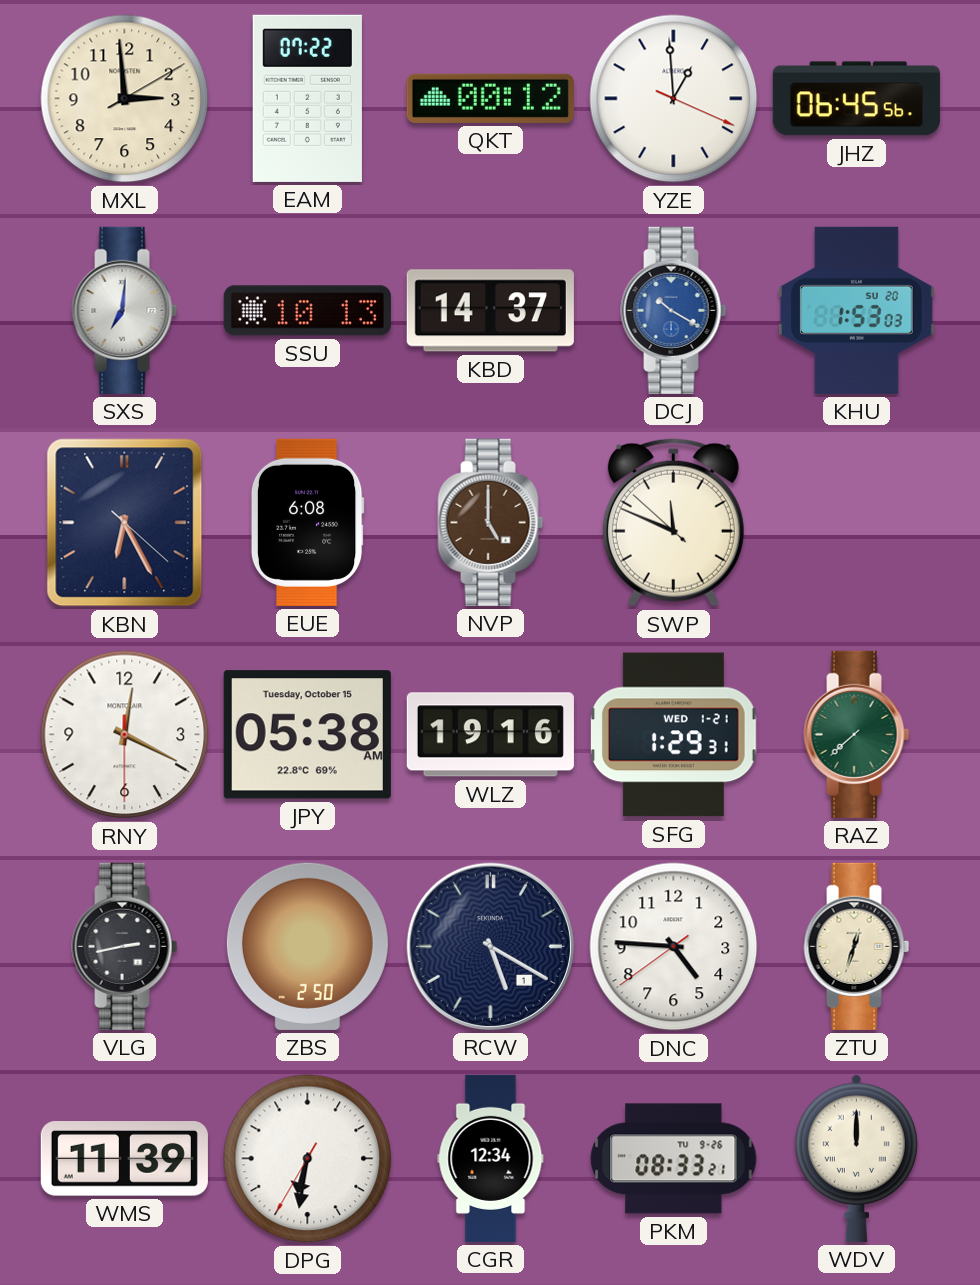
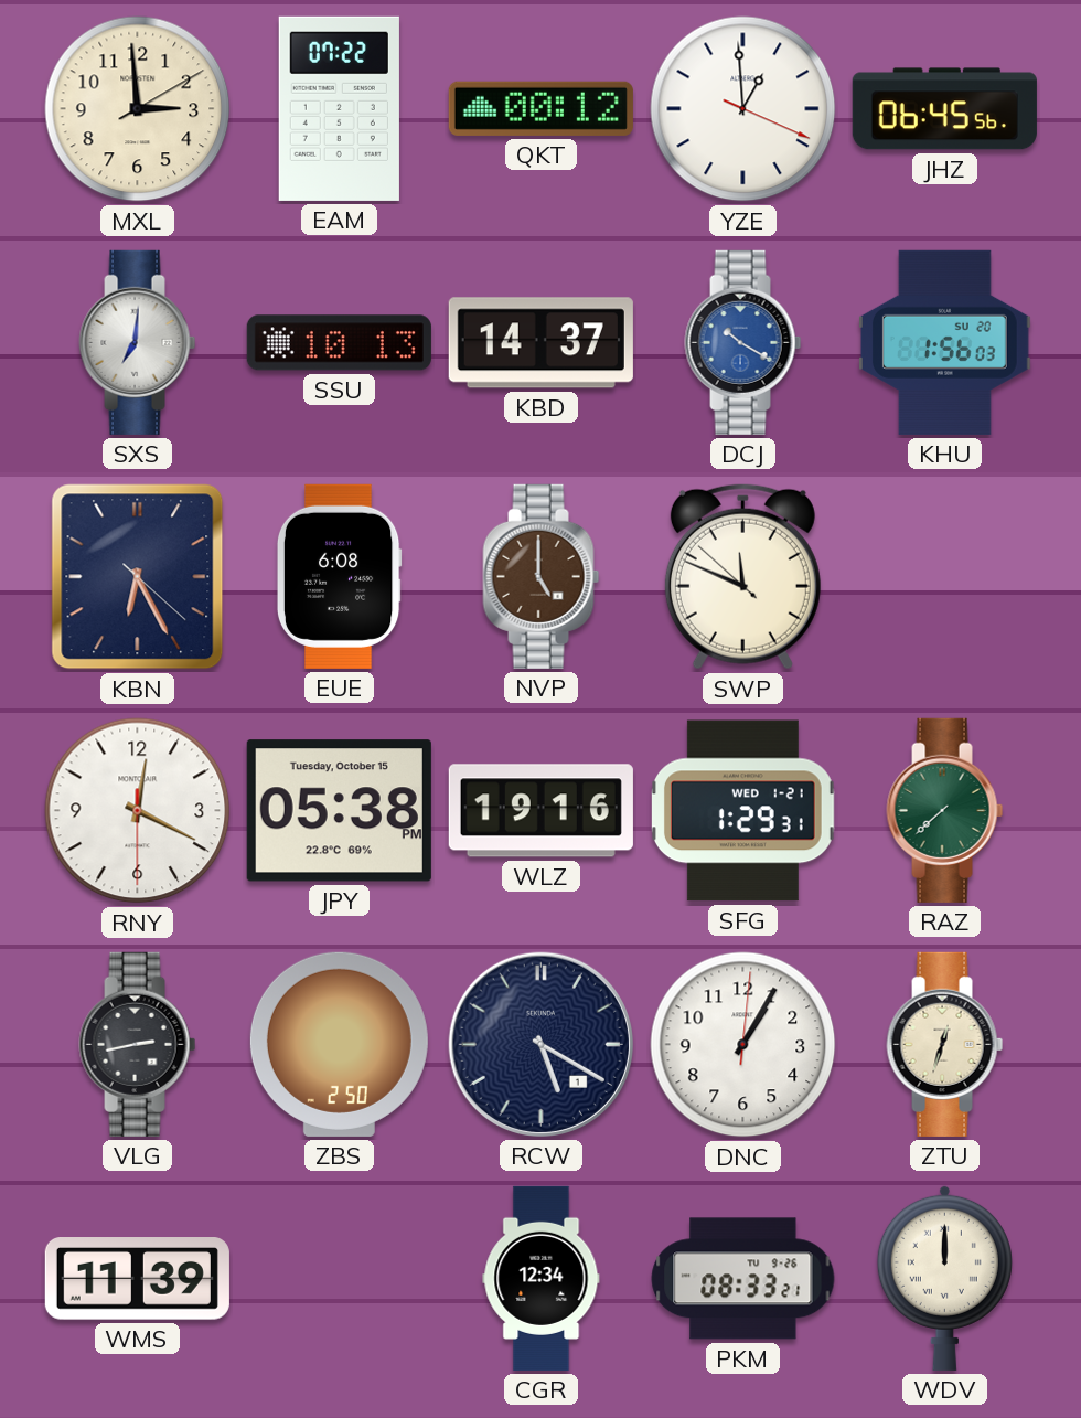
KHU: 1:53 -> 1:56
JPY: 05:38 AM -> 05:38 PM
DNC: 4:45 -> 1:05
DPG: 6:31 -> none
